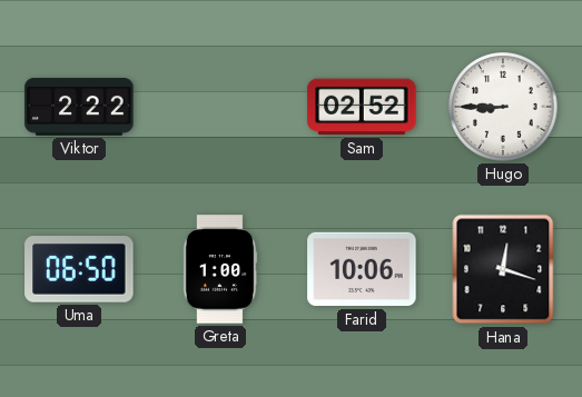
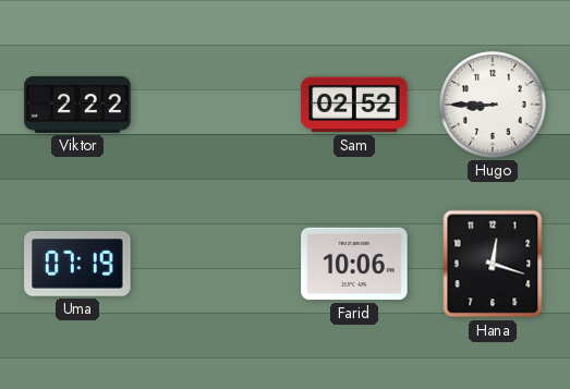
Uma: 06:50 -> 07:19
Greta: 1:00 -> none
